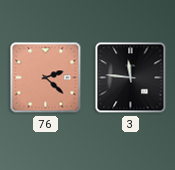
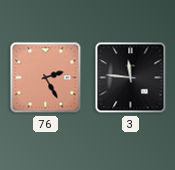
76: 2:22 -> 2:25
